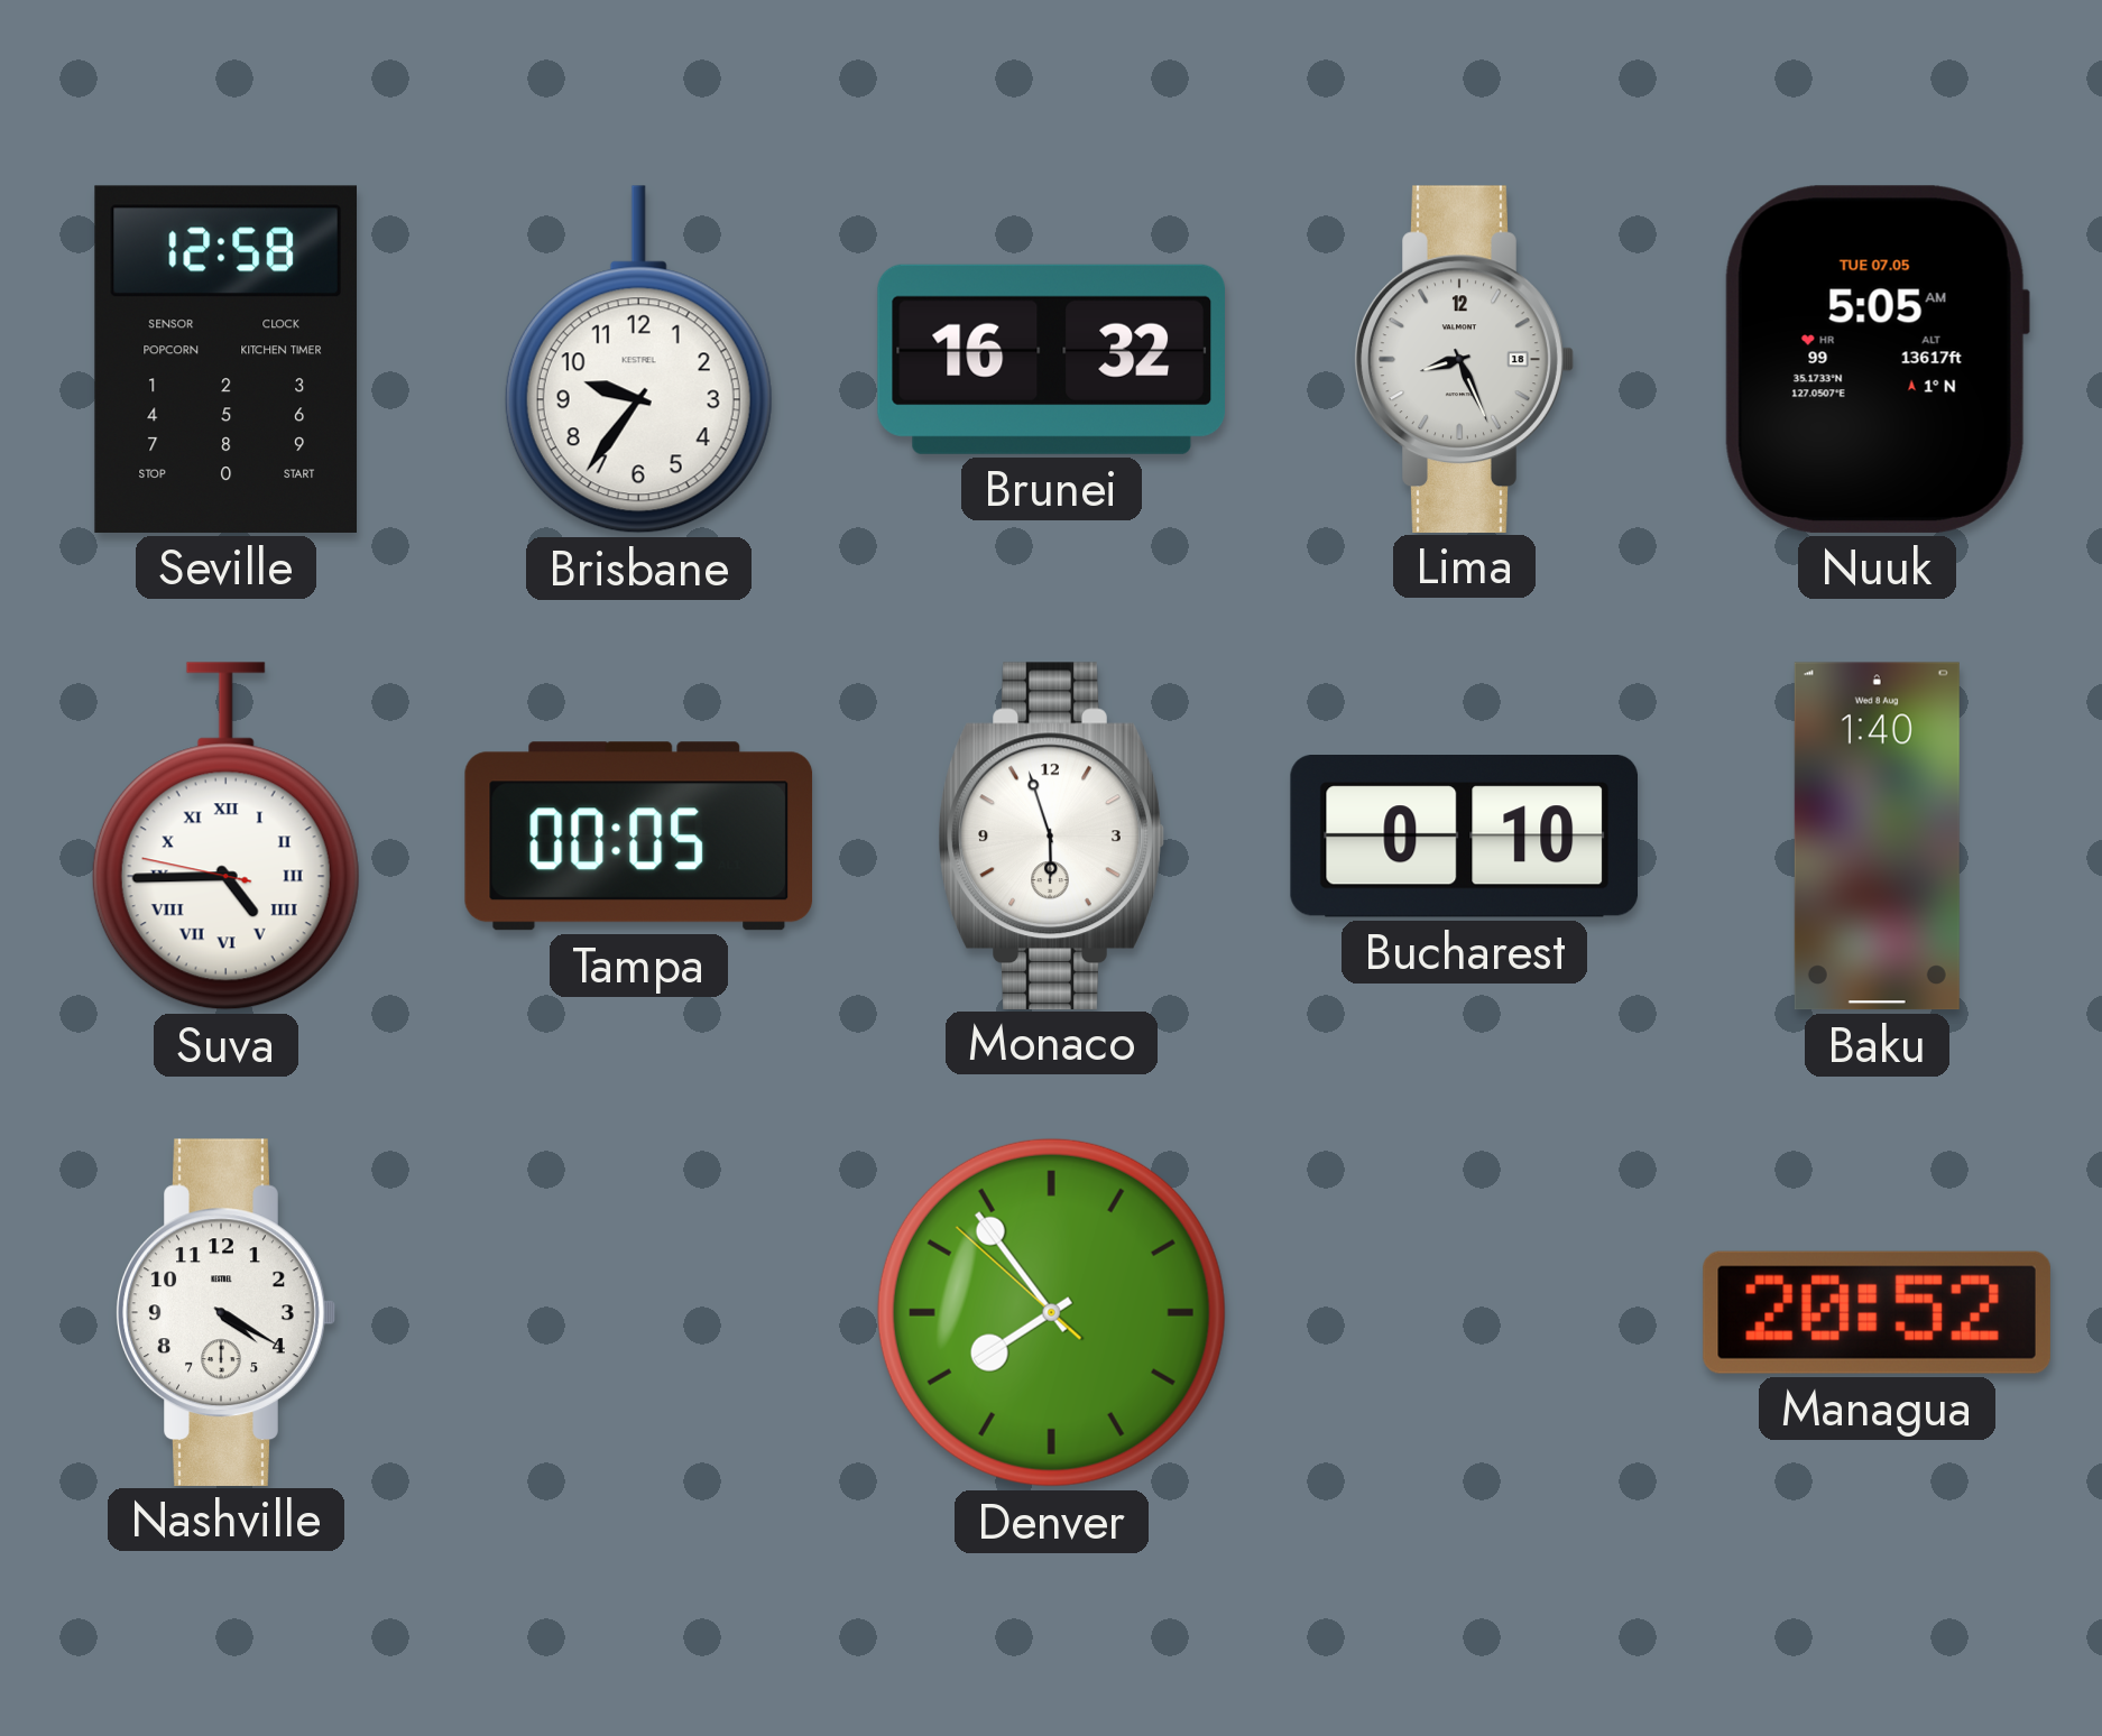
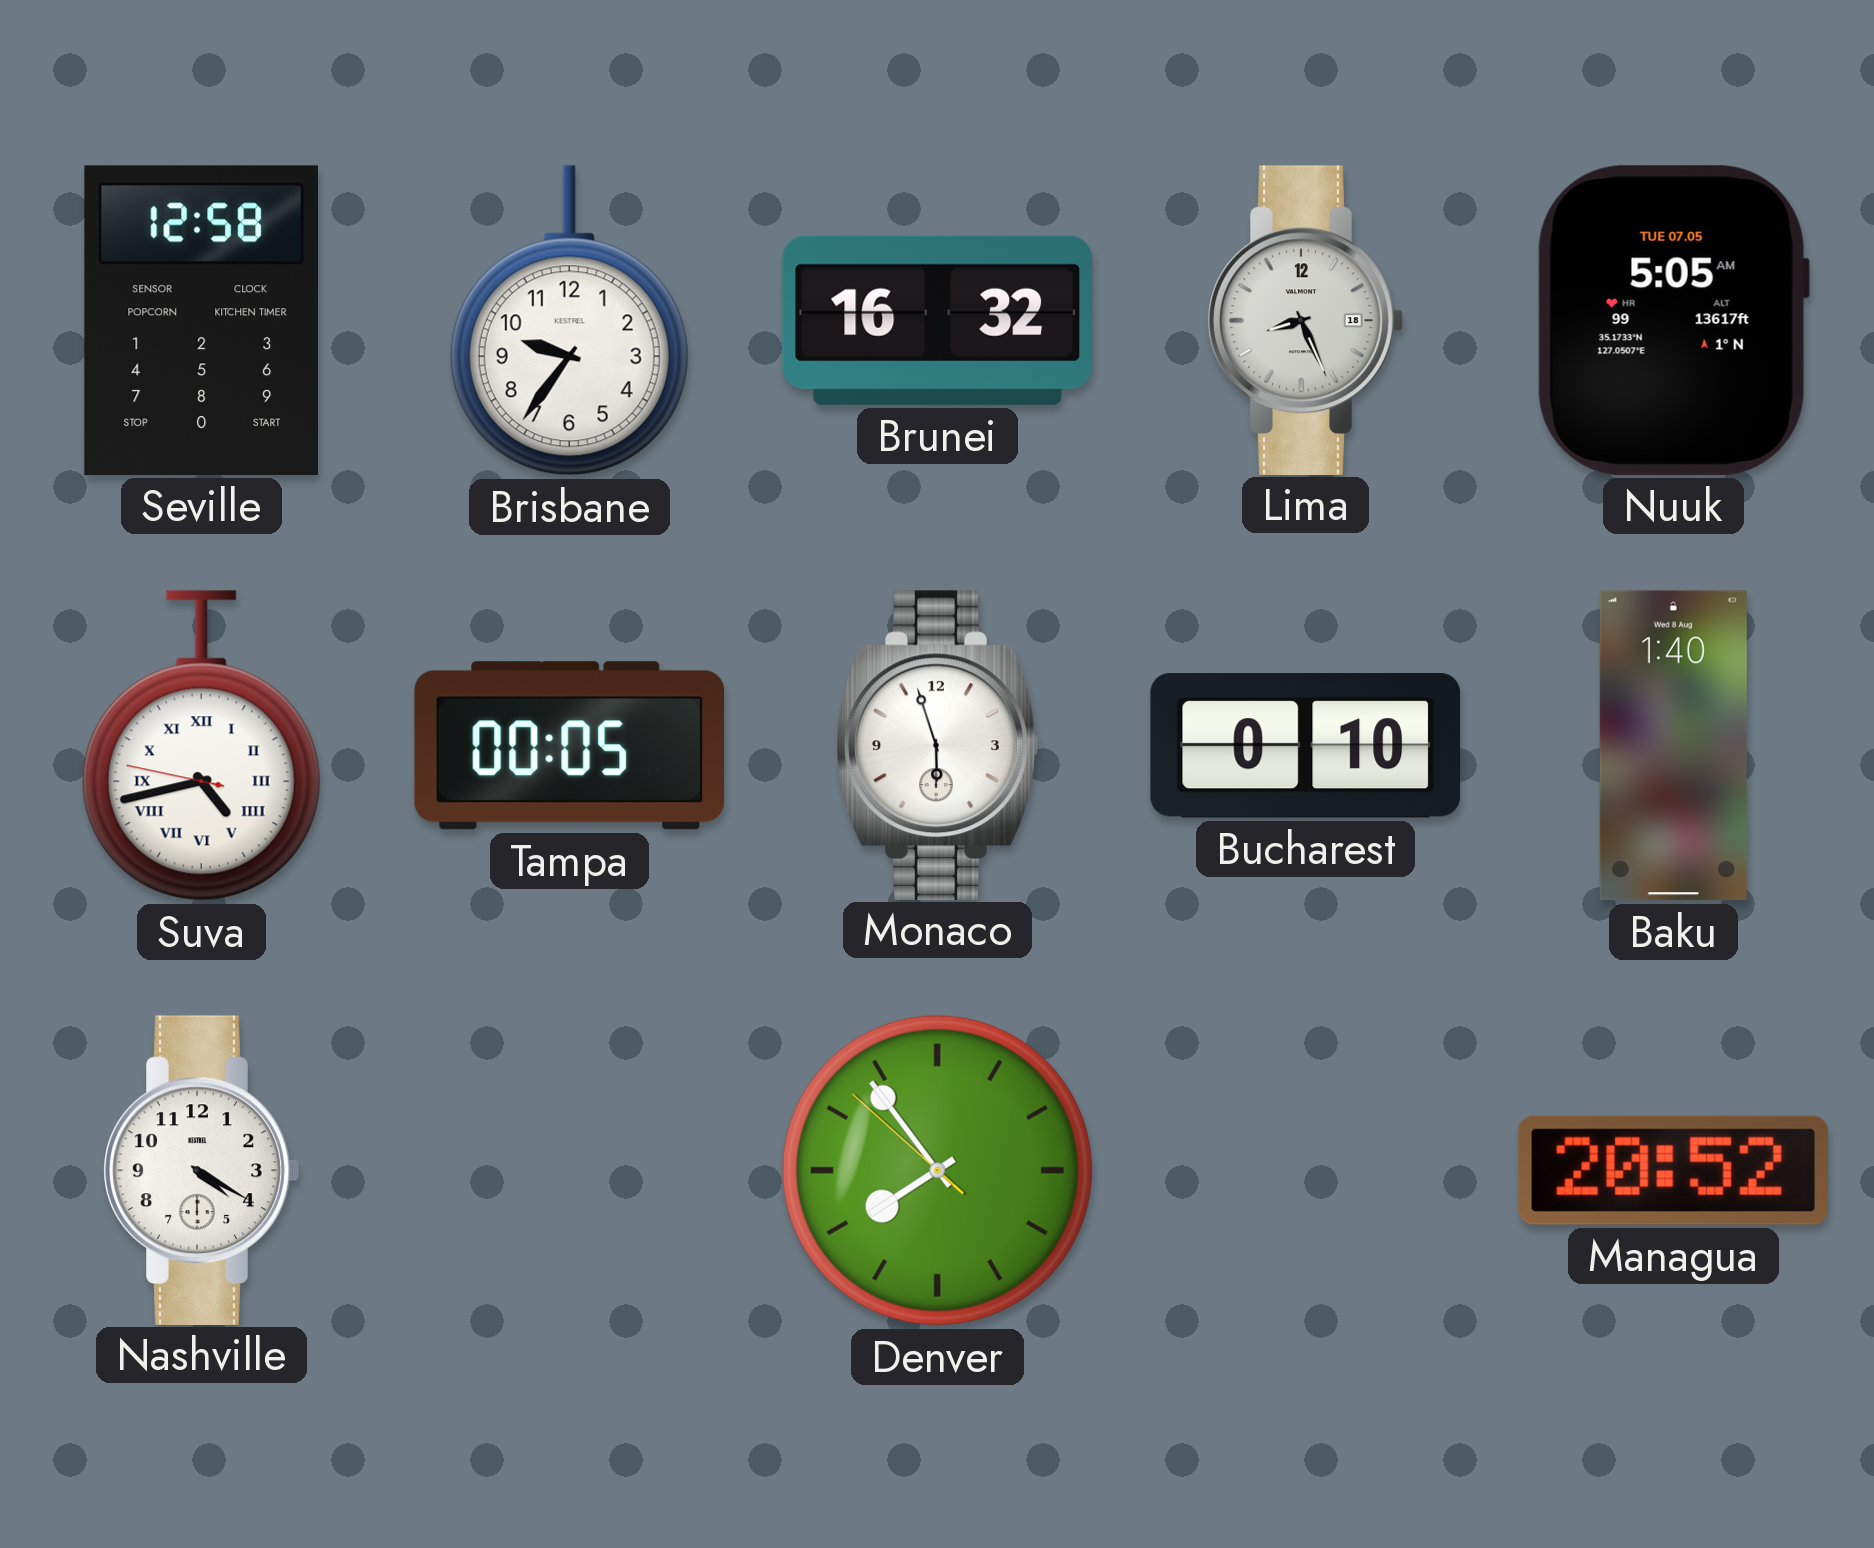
Suva: 4:44 -> 4:42
